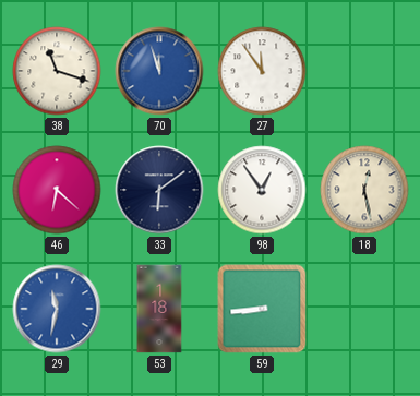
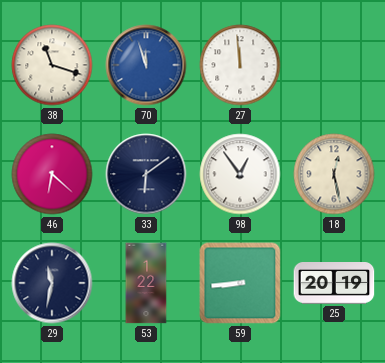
27: 11:54 -> 11:59
29 dial: blue -> navy
53: 1:18 -> 1:22
25: none -> 20:19
